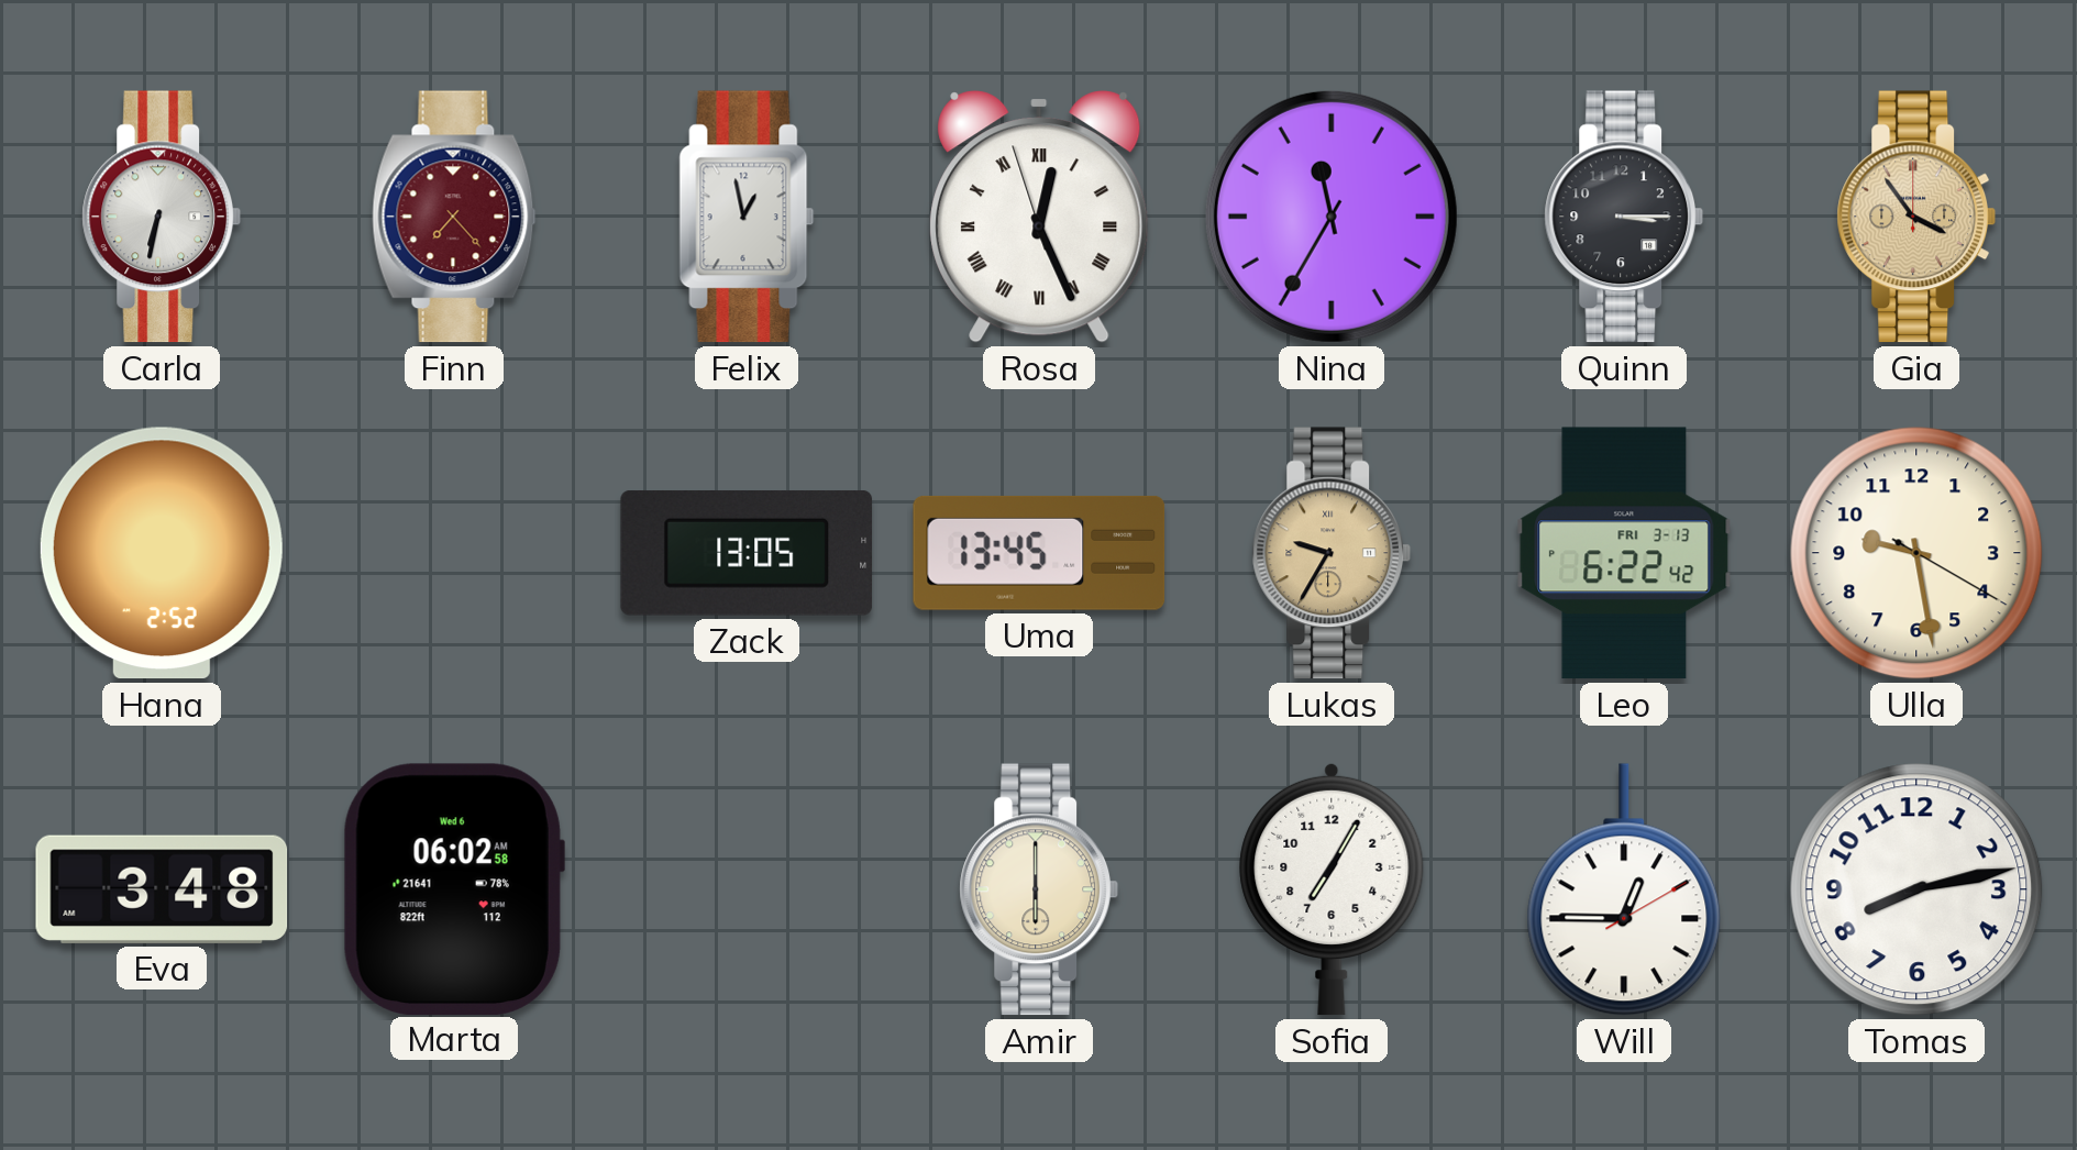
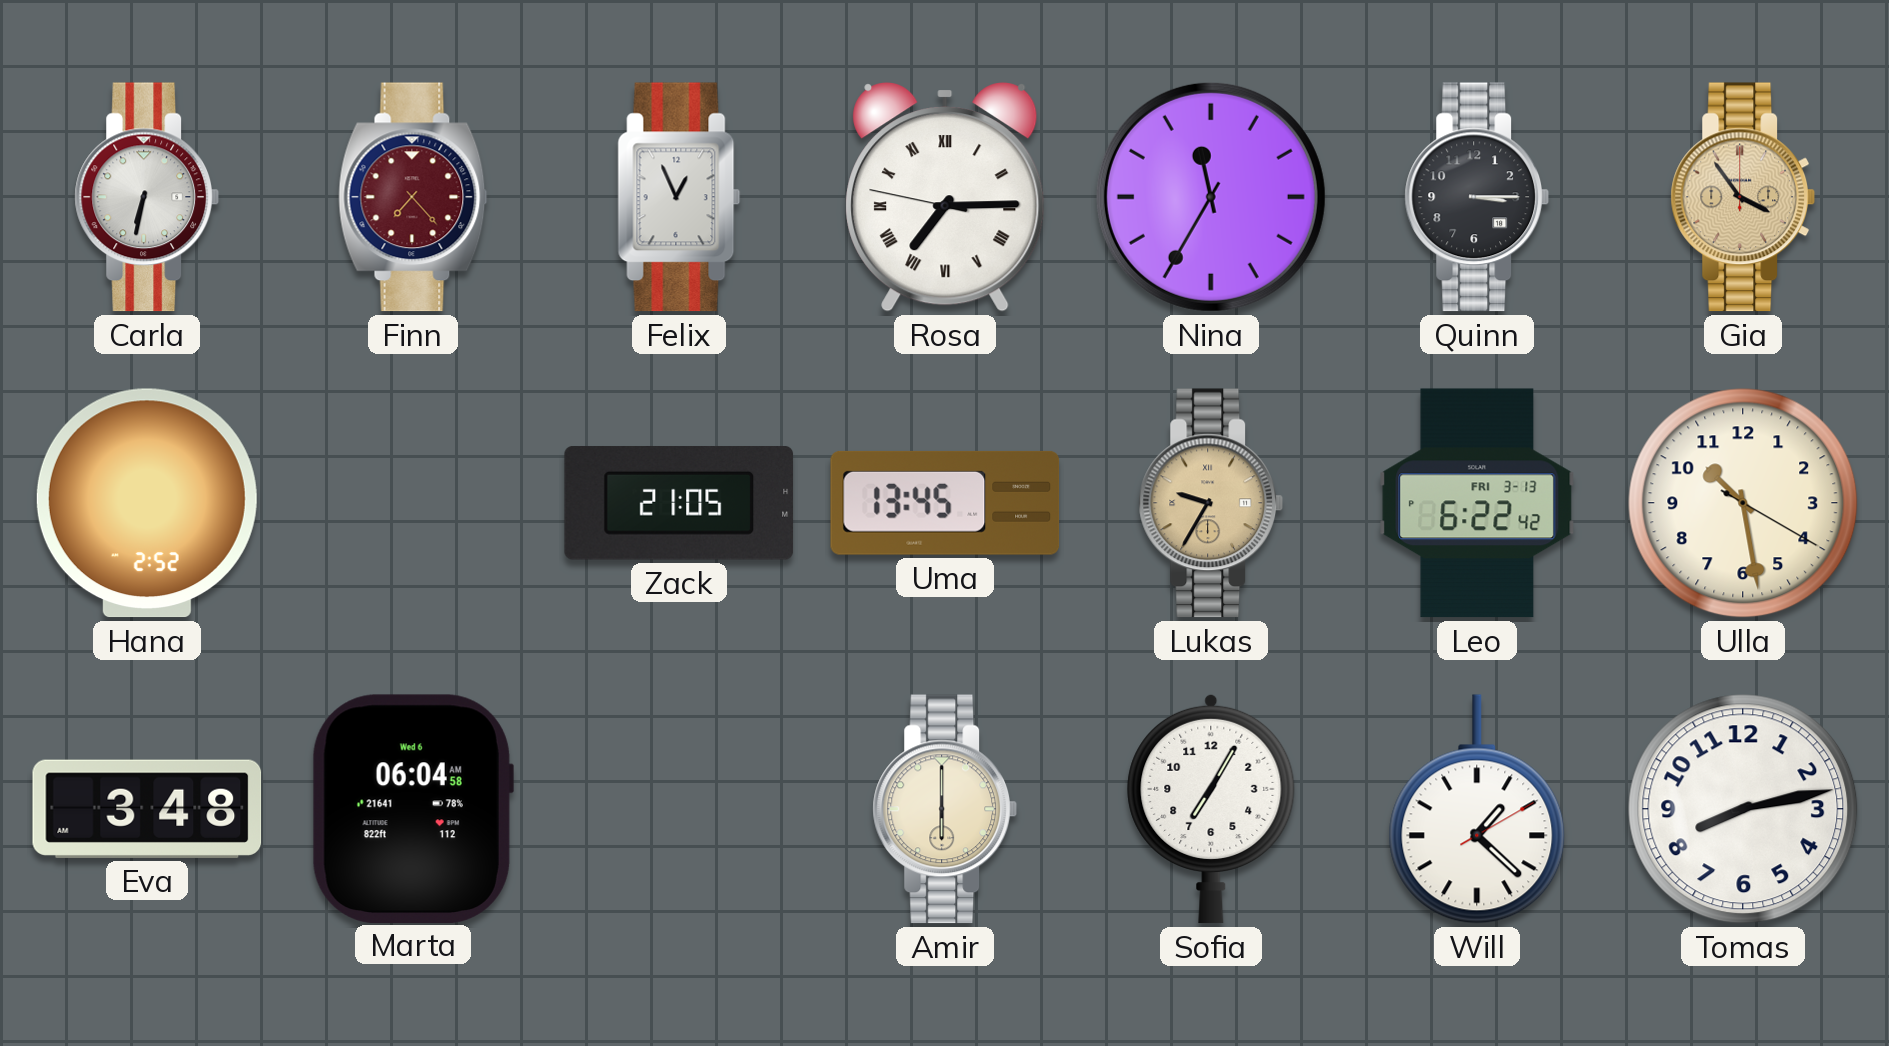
Felix: 12:58 -> 12:56
Rosa: 12:25 -> 7:14
Zack: 13:05 -> 21:05
Ulla: 9:28 -> 10:28
Marta: 06:02 -> 06:04
Will: 12:45 -> 1:22
